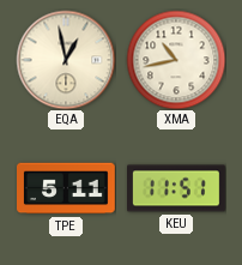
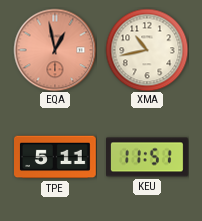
EQA dial: cream -> salmon
